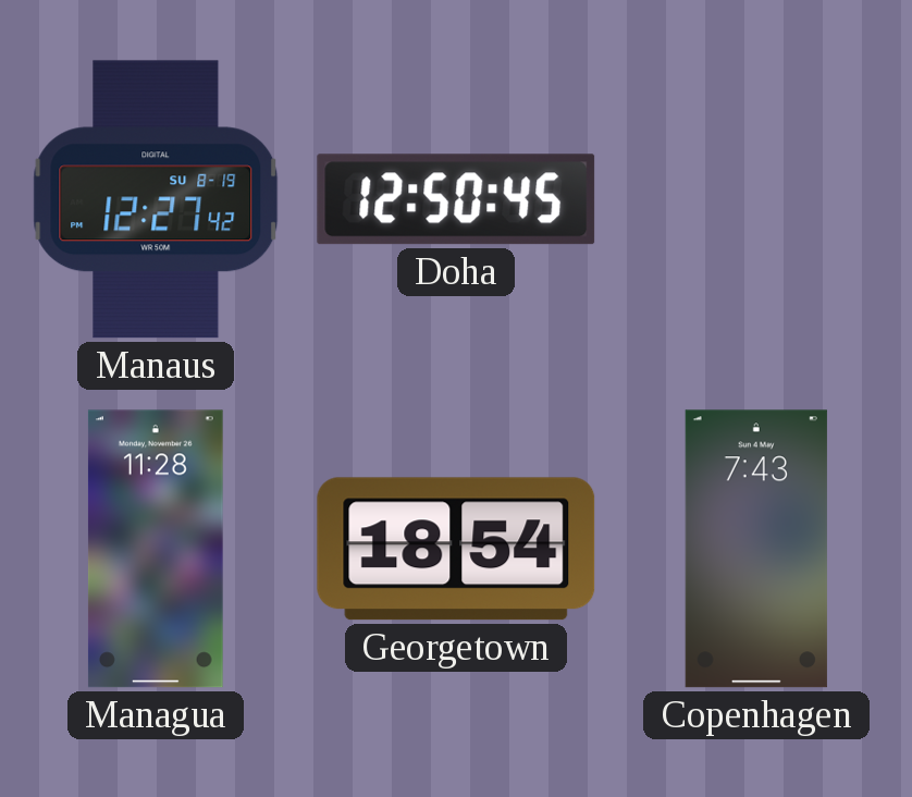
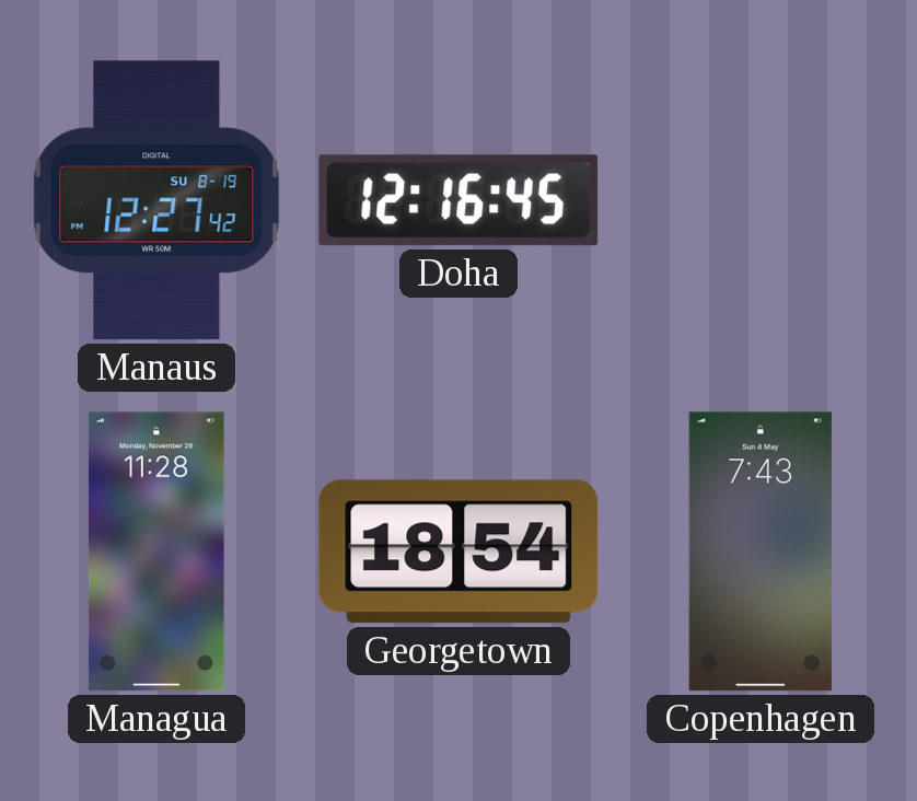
Doha: 12:50 -> 12:16
